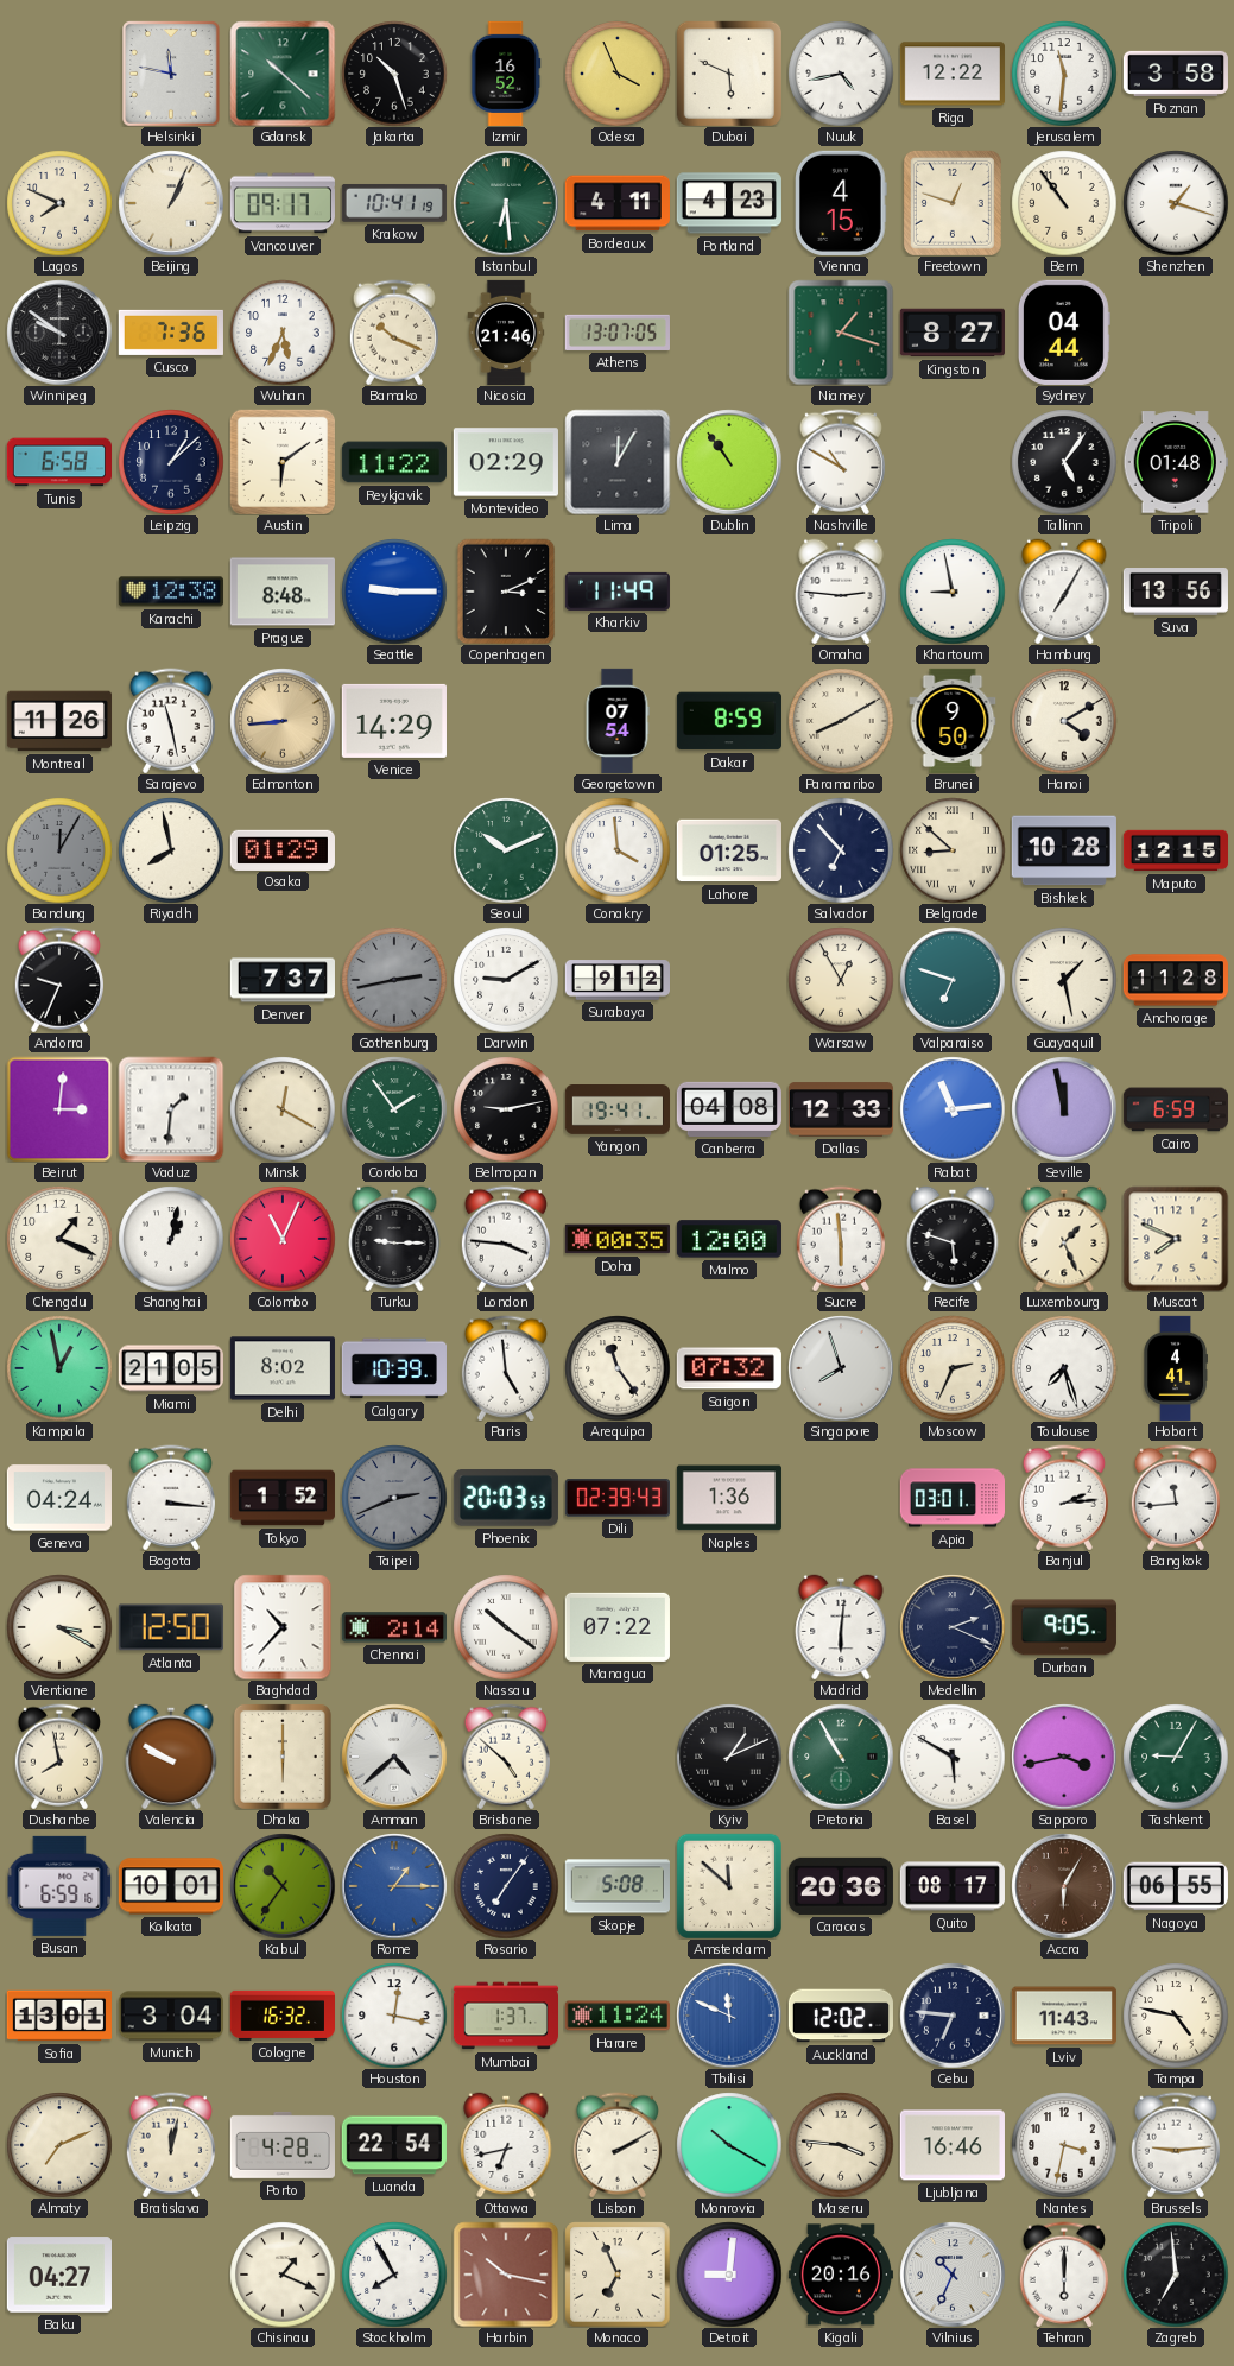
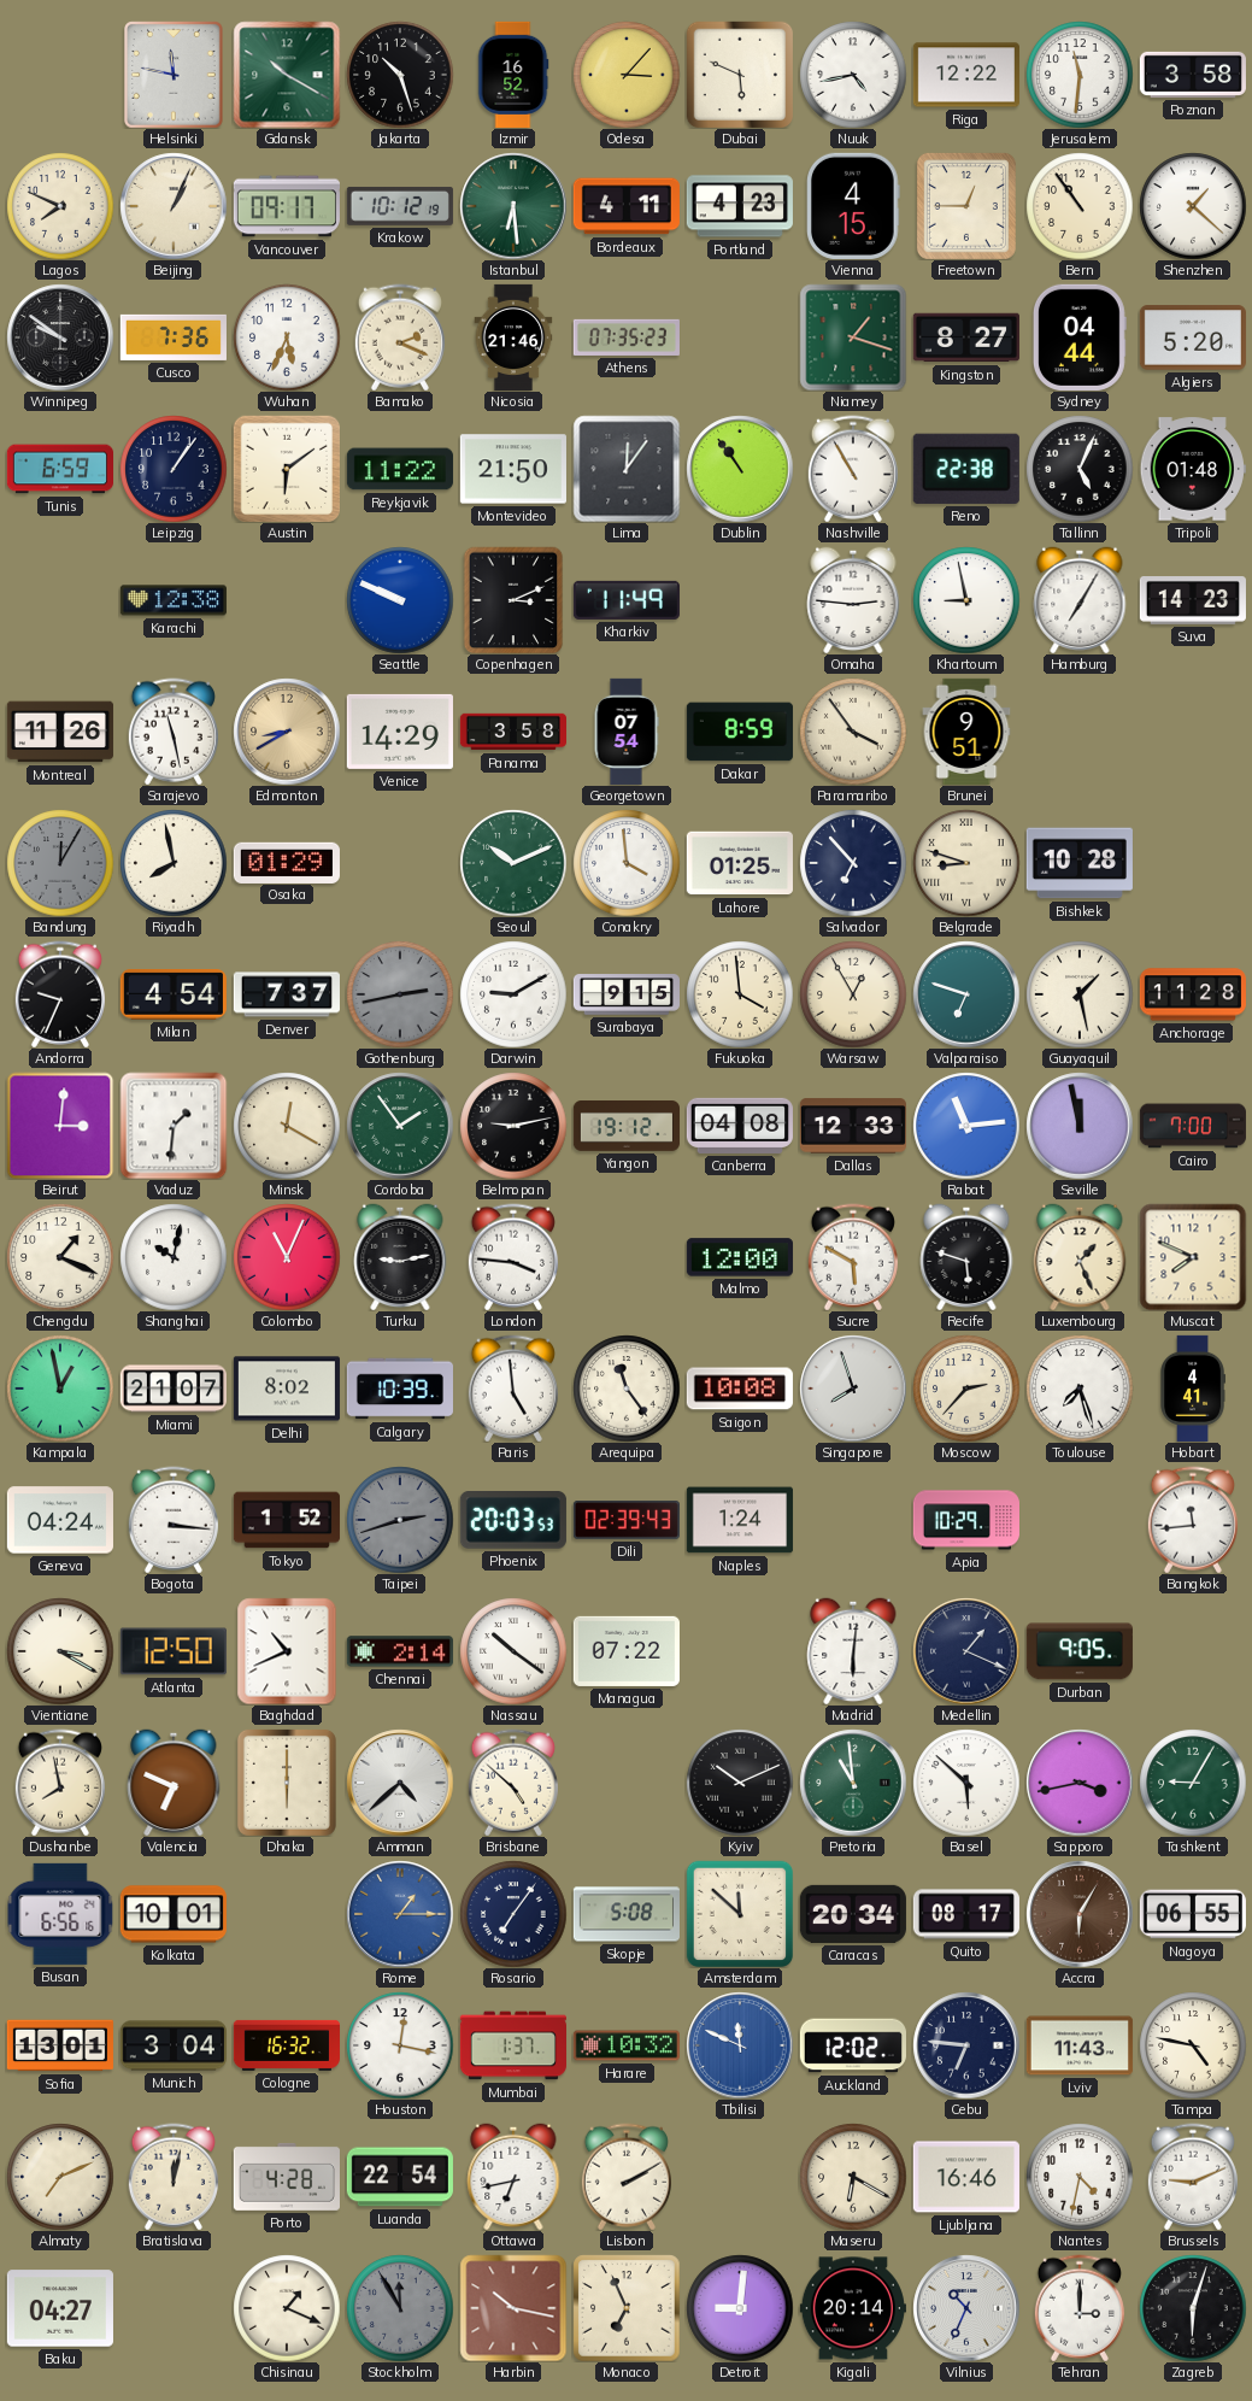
Gdansk: 10:22 -> 10:20
Odesa: 3:56 -> 3:07
Krakow: 10:41 -> 10:12
Freetown: 12:48 -> 12:45
Shenzhen: 1:18 -> 1:22
Bamako: 10:19 -> 2:19
Athens: 13:07 -> 07:35
Algiers: none -> 5:20
Tunis: 6:58 -> 6:59
Leipzig: 1:08 -> 1:06
Montevideo: 02:29 -> 21:50
Lima: 12:05 -> 12:06
Nashville: 10:50 -> 10:55
Reno: none -> 22:38
Tallinn: 5:06 -> 5:04
Prague: 8:48 -> none
Seattle: 9:15 -> 9:49
Suva: 13:56 -> 14:23
Edmonton: 8:44 -> 8:40
Panama: none -> 3:58
Paramaribo: 8:10 -> 3:54
Brunei: 9:50 -> 9:51
Hanoi: 4:10 -> none
Belgrade: 8:52 -> 8:48
Maputo: 12:15 -> none
Milan: none -> 4:54
Surabaya: 9:12 -> 9:15
Fukuoka: none -> 3:59
Yangon: 19:41 -> 19:12
Cairo: 6:59 -> 7:00
Shanghai: 1:02 -> 10:02
Turku: 9:15 -> 9:13
Doha: 00:35 -> none
Sucre: 5:59 -> 5:50
Miami: 21:05 -> 21:07
Saigon: 07:32 -> 10:08
Moscow: 2:34 -> 2:37
Taipei: 2:41 -> 2:42
Naples: 1:36 -> 1:24
Apia: 03:01 -> 10:29
Banjul: 2:14 -> none
Baghdad: 10:37 -> 10:41
Medellin: 2:19 -> 1:19
Valencia: 9:50 -> 6:49
Kyiv: 1:11 -> 10:11
Pretoria: 10:55 -> 10:59
Basel: 5:50 -> 5:52
Busan: 6:59 -> 6:56
Kabul: 10:36 -> none
Caracas: 20:36 -> 20:34
Harare: 11:24 -> 10:32
Monrovia: 10:20 -> none
Maseru: 3:46 -> 6:20
Nantes: 3:32 -> 4:32
Brussels: 9:14 -> 9:11
Stockholm: 7:55 -> 11:55
Stockholm dial: white -> grey
Kigali: 20:16 -> 20:14
Tehran: 6:00 -> 3:00
Zagreb: 6:59 -> 6:03
